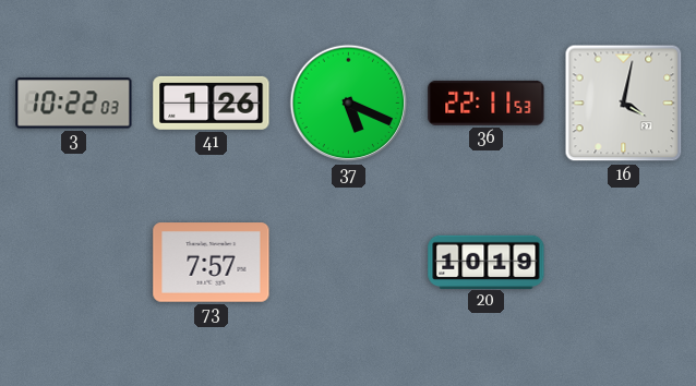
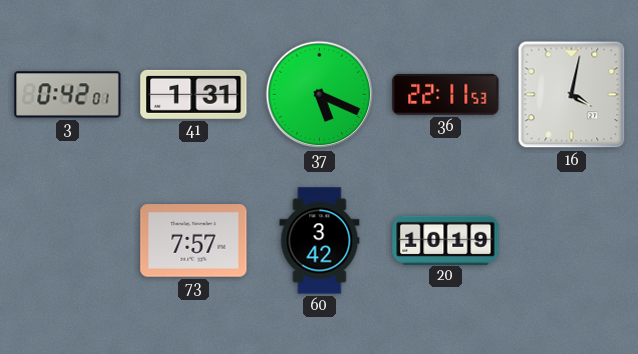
3: 10:22 -> 0:42
41: 1:26 -> 1:31
60: none -> 3:42
